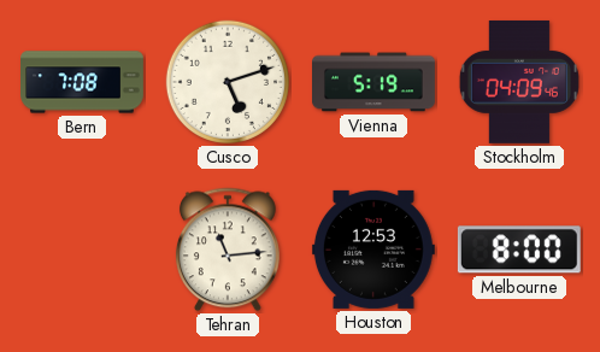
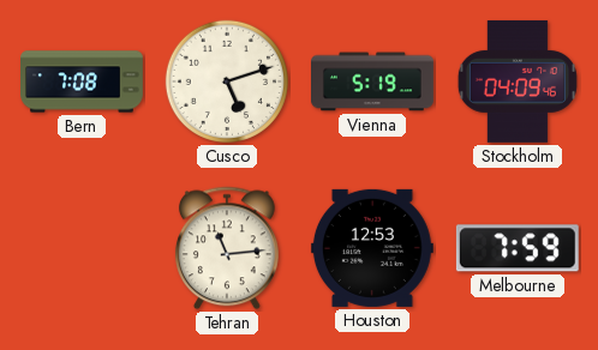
Melbourne: 8:00 -> 7:59
